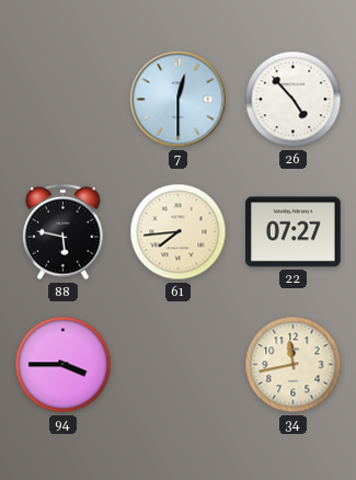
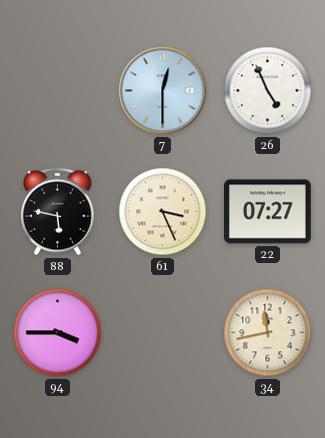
26: 4:53 -> 4:56
61: 7:44 -> 3:26
